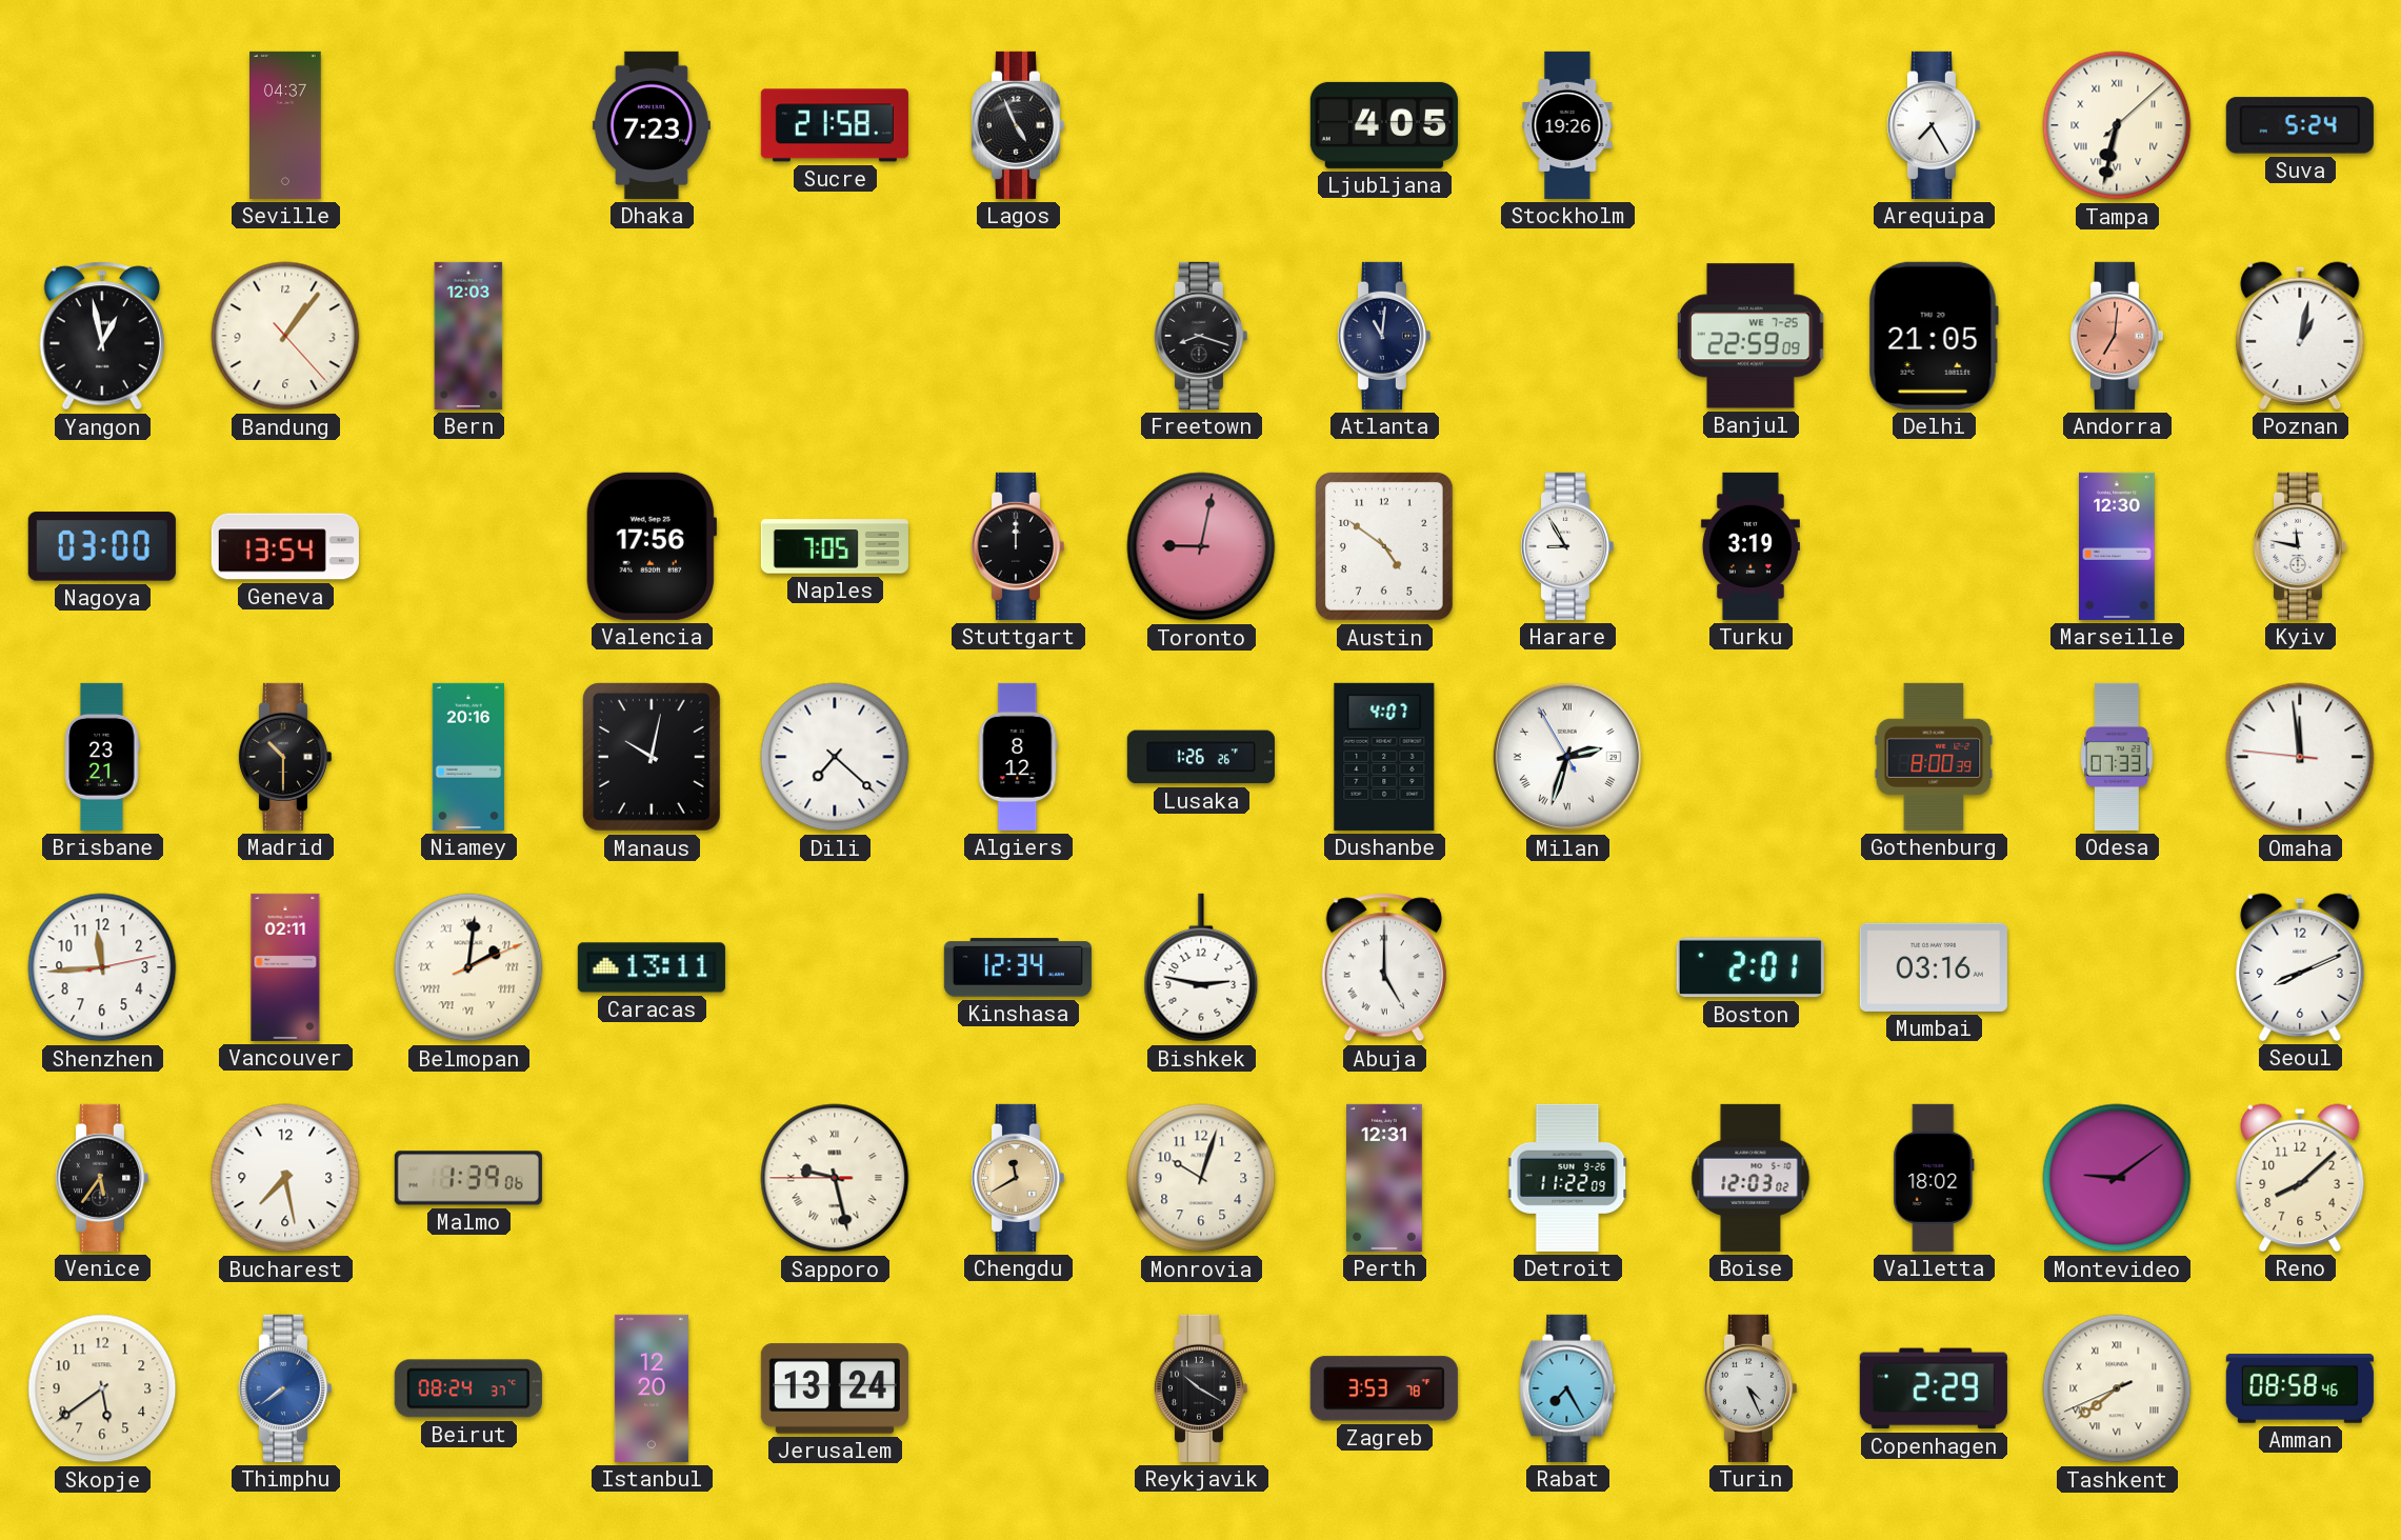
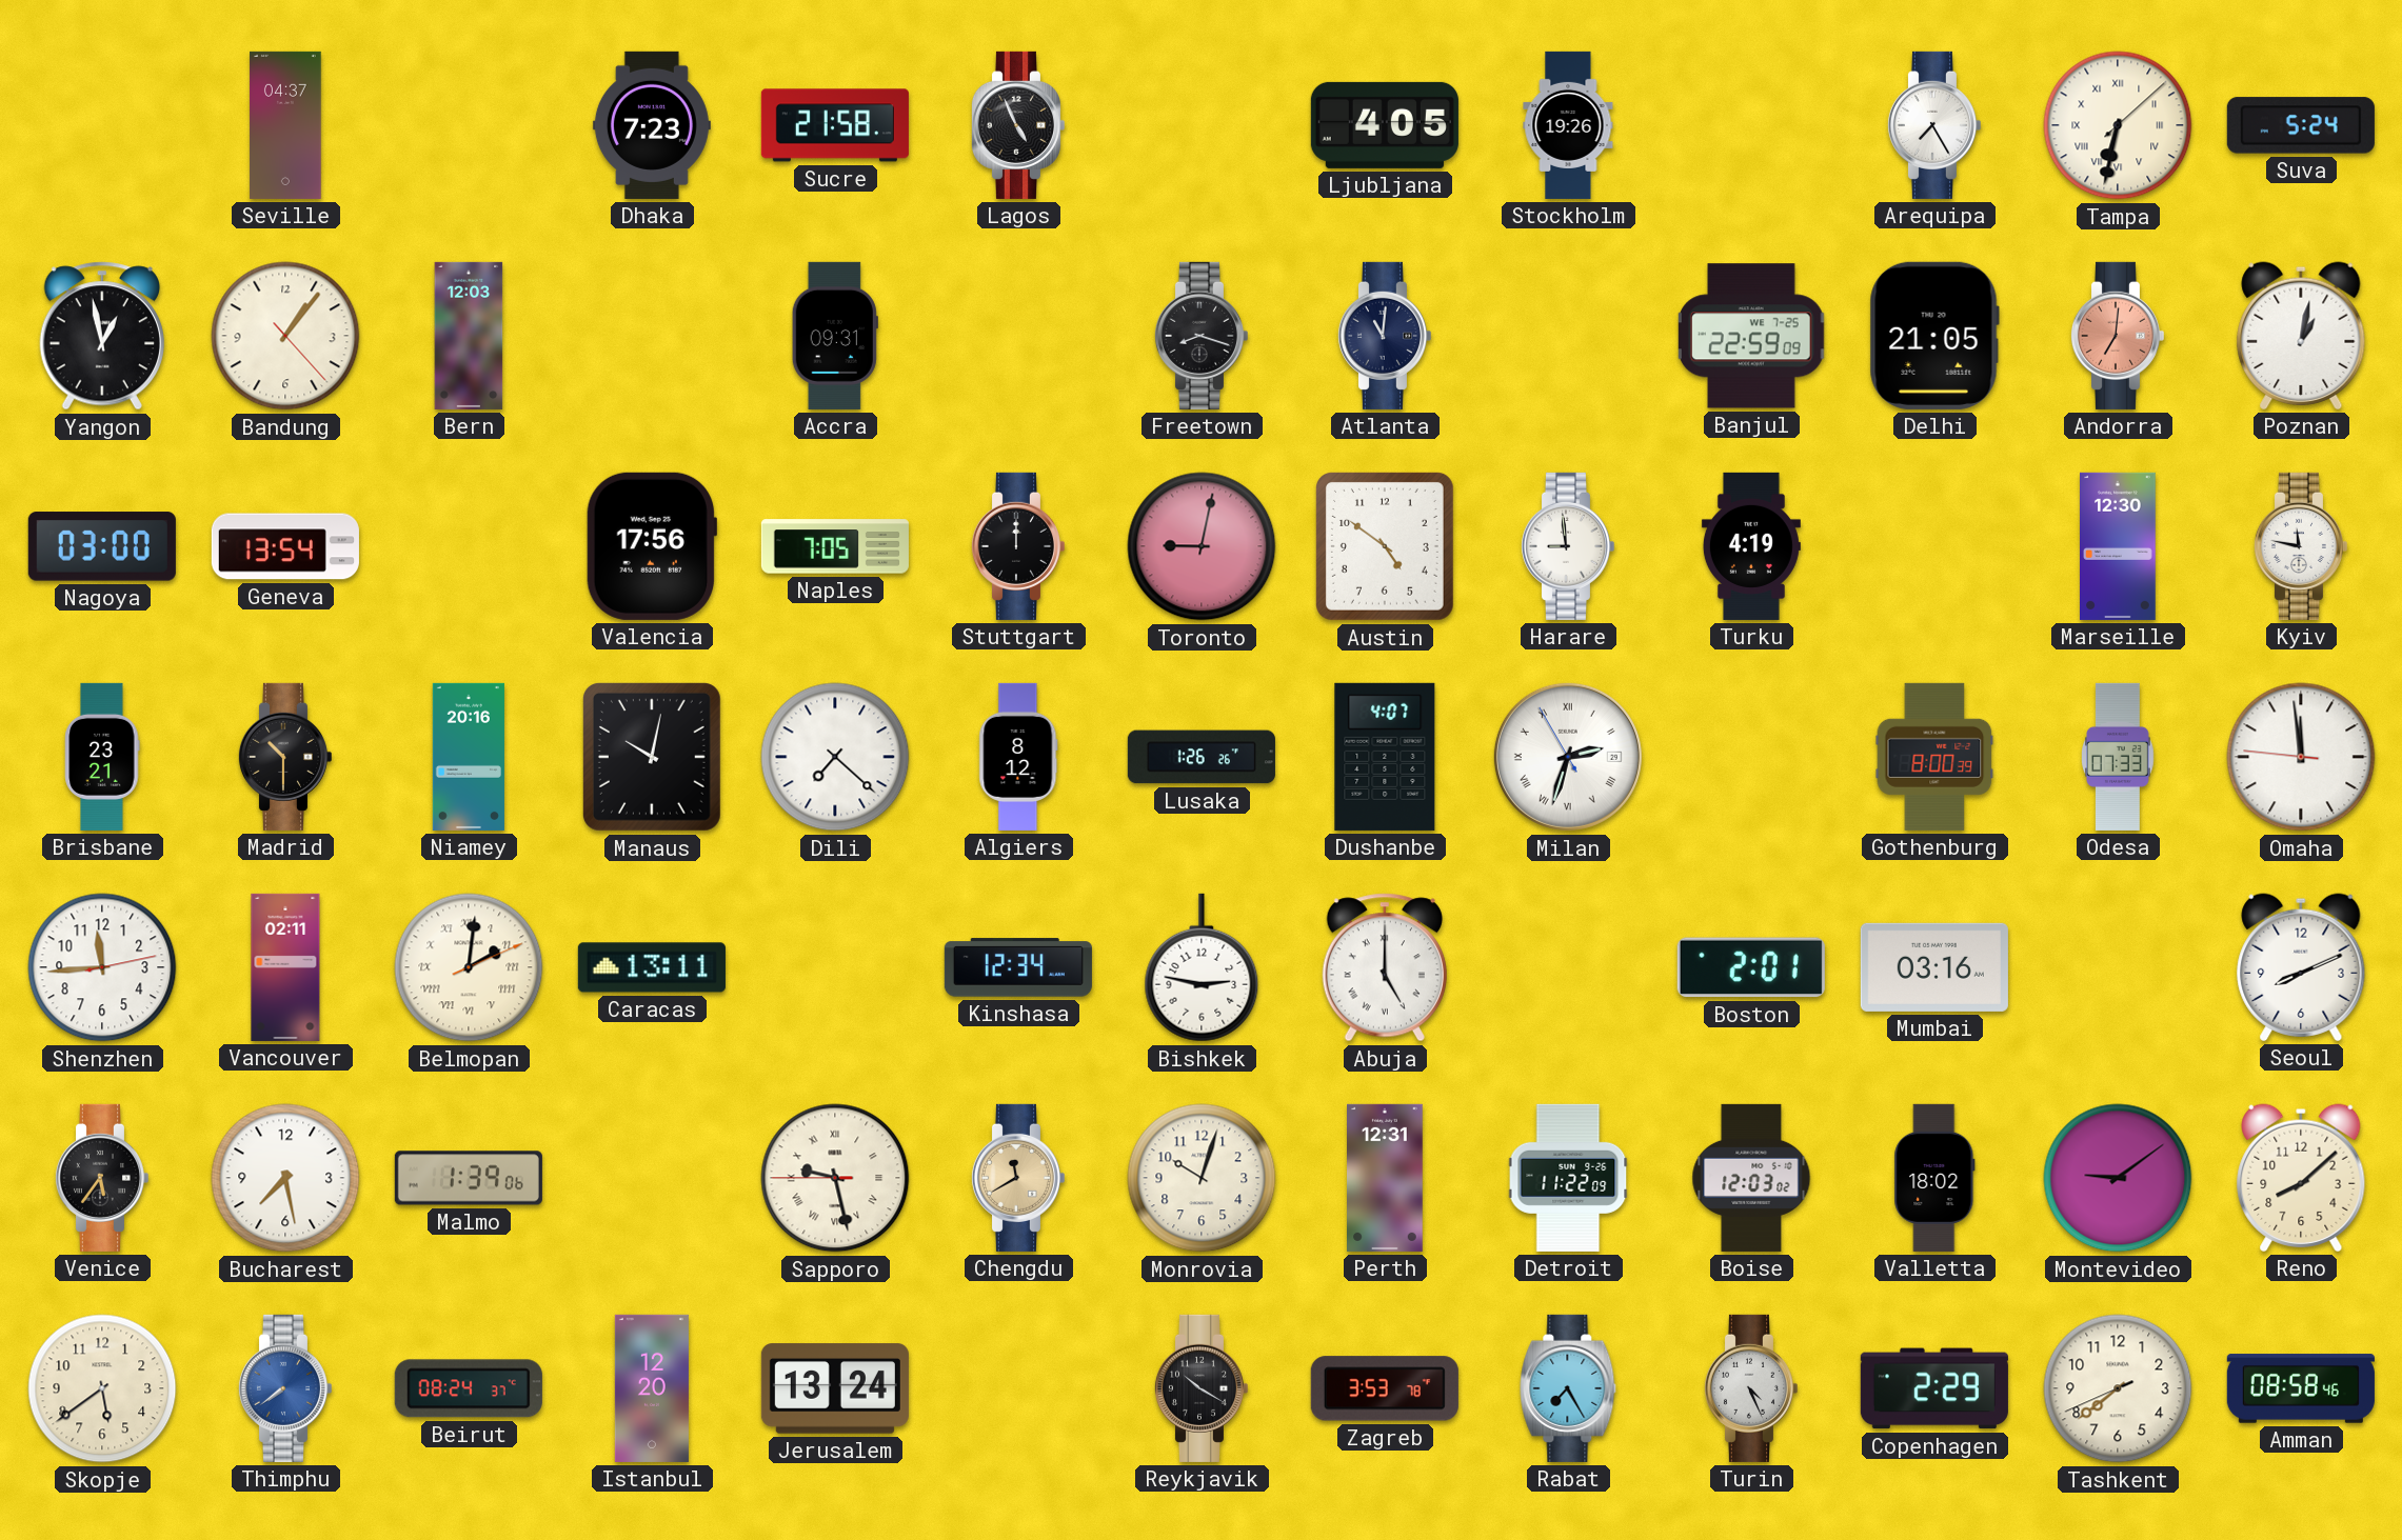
Accra: none -> 09:31
Harare: 8:55 -> 8:59
Turku: 3:19 -> 4:19
Tashkent numerals: Roman -> Arabic
